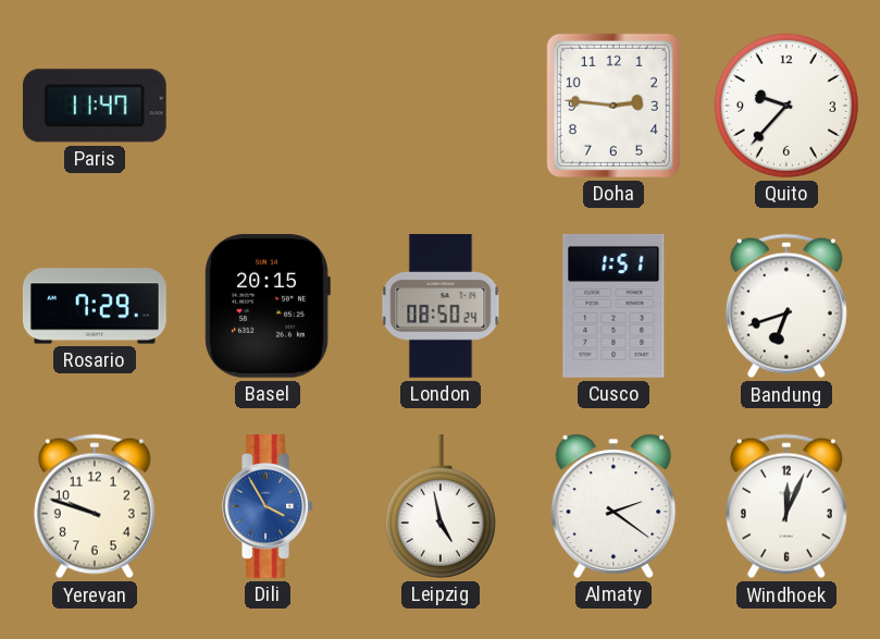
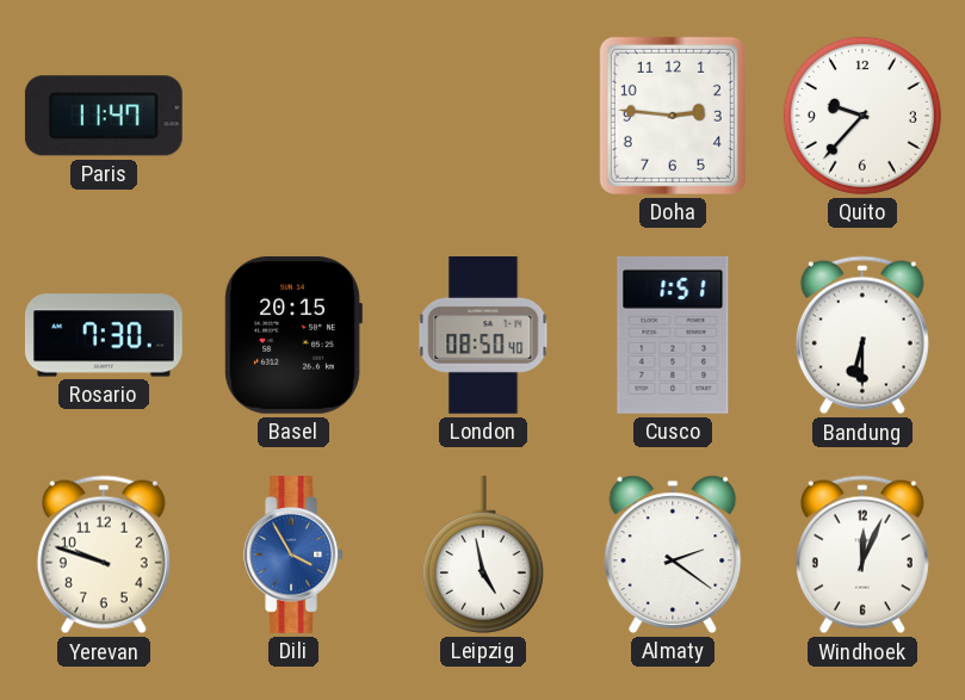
Rosario: 7:29 -> 7:30
London: 08:50:24 -> 08:50:40
Bandung: 6:42 -> 6:30
